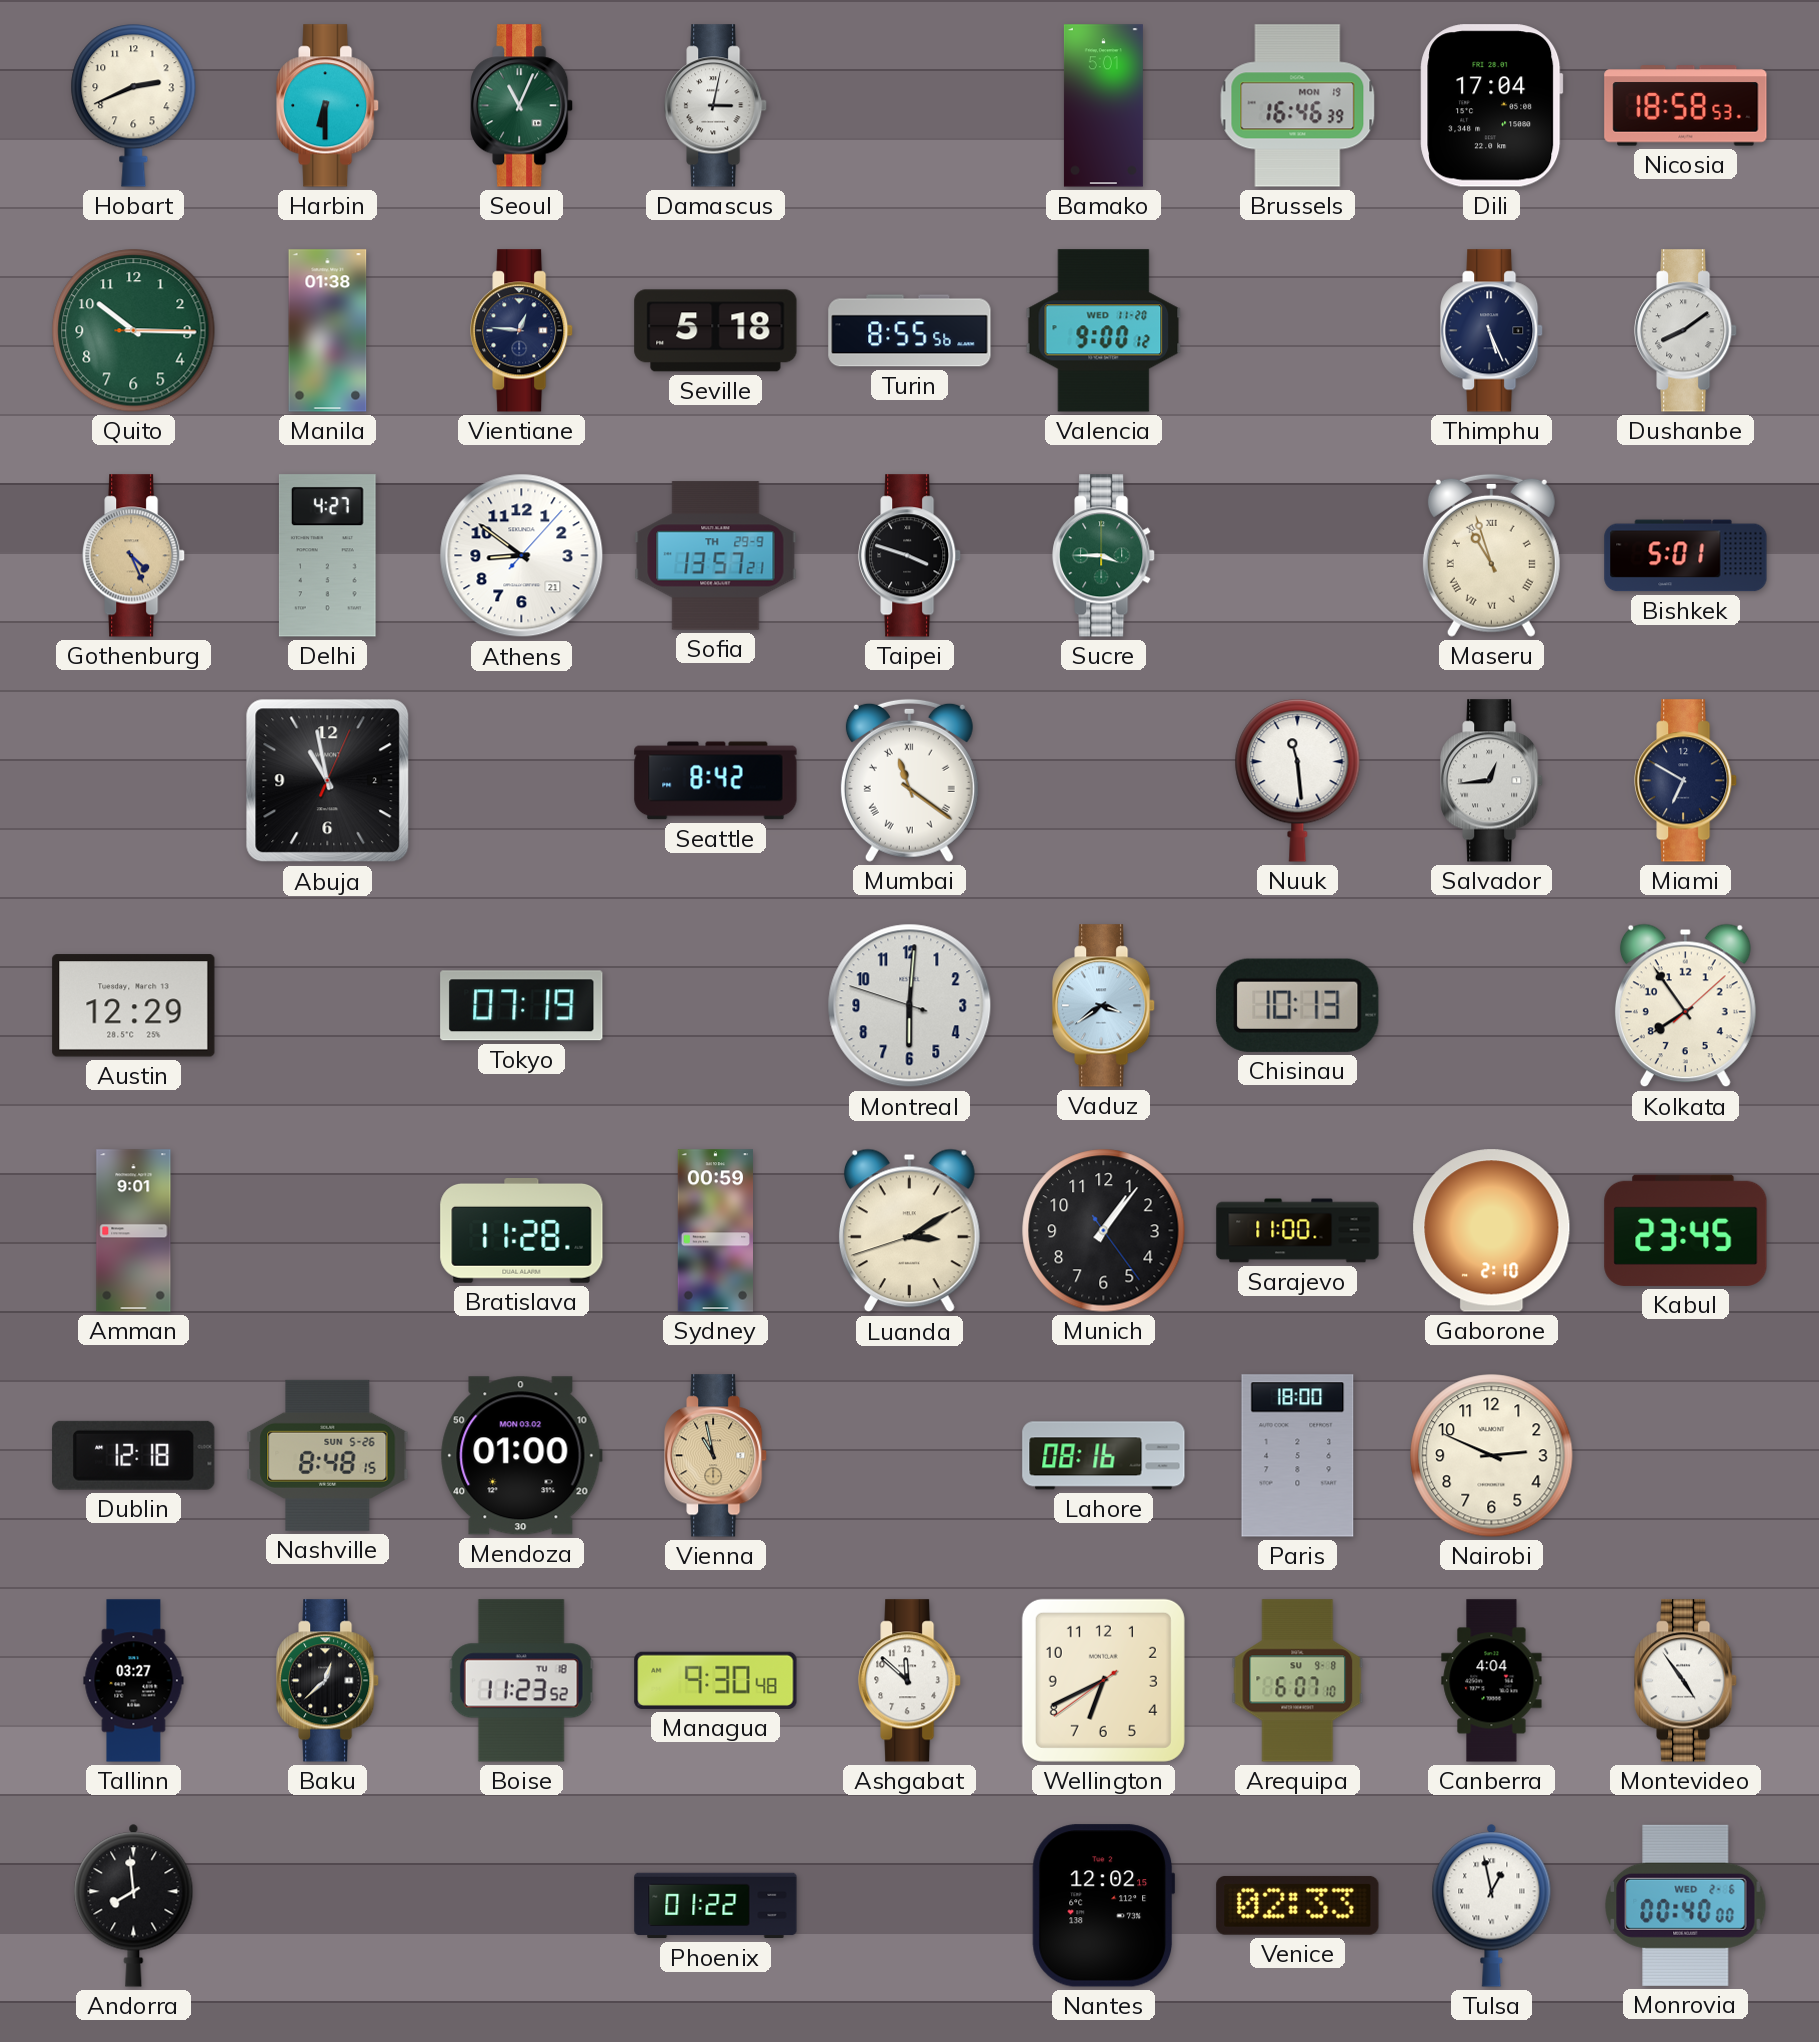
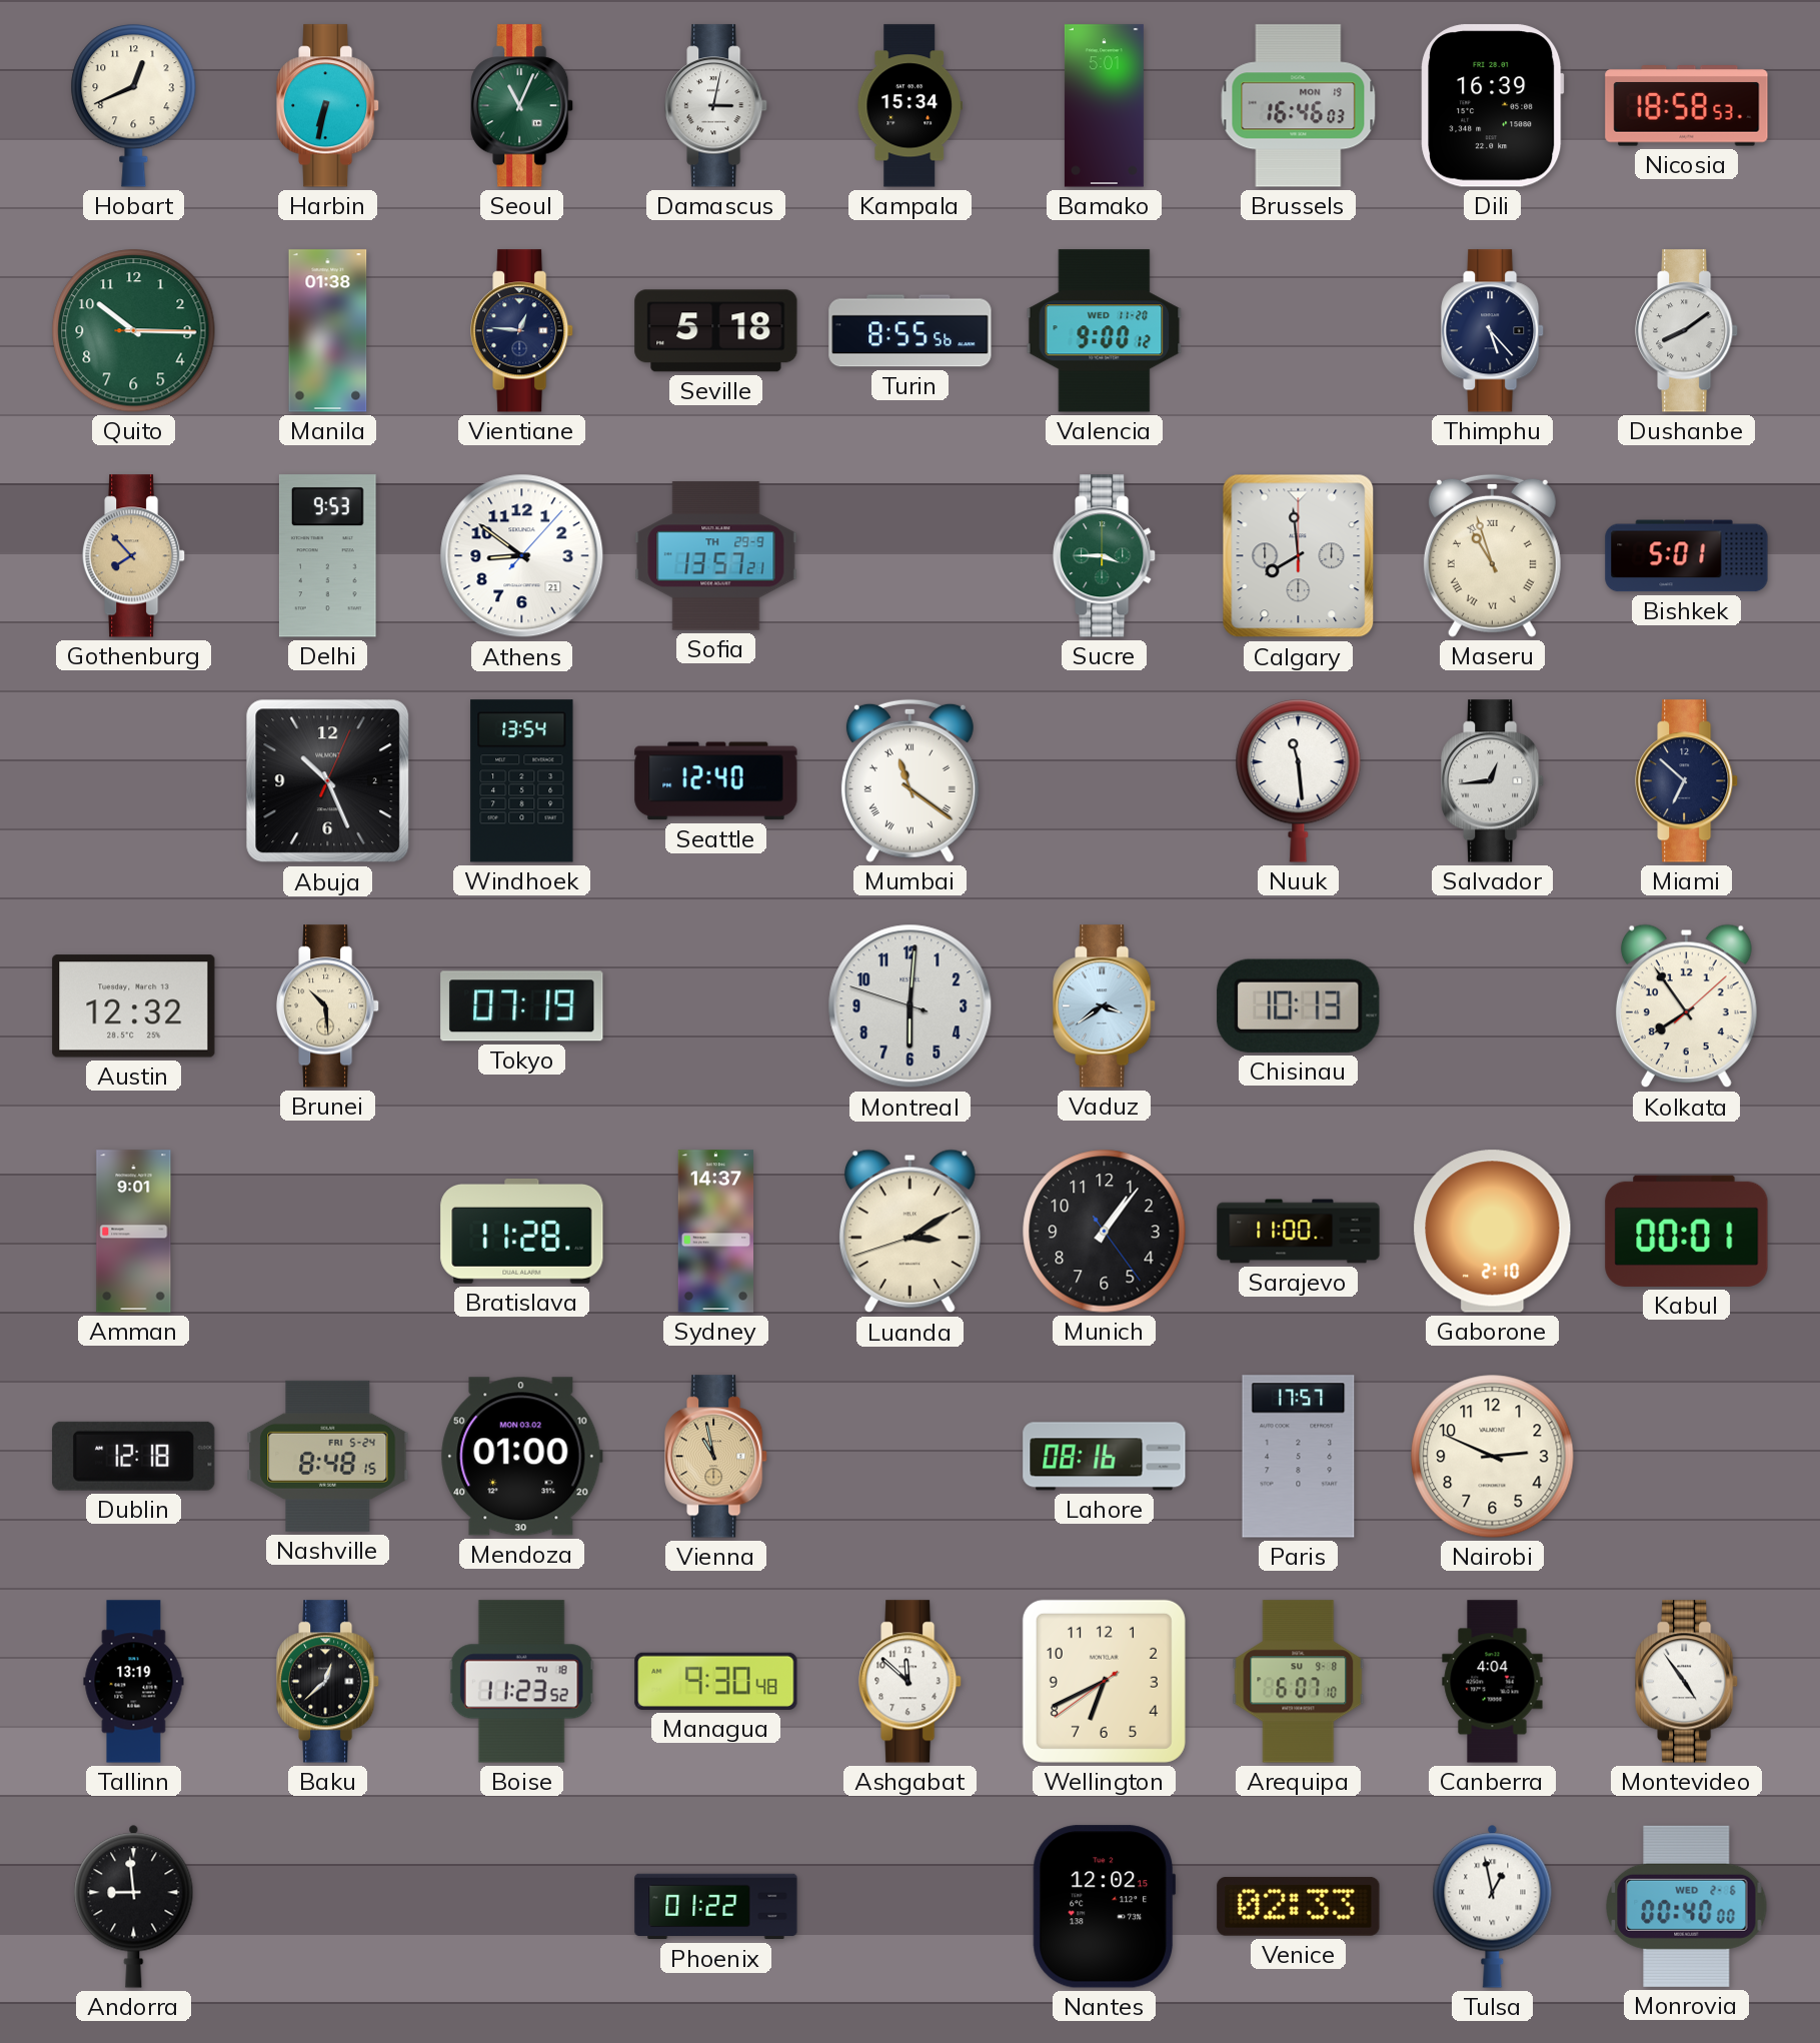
Hobart: 2:41 -> 12:41
Harbin: 6:30 -> 6:32
Kampala: none -> 15:34
Brussels: 16:46:39 -> 16:46:03
Dili: 17:04 -> 16:39
Thimphu: 5:26 -> 5:23
Gothenburg: 4:26 -> 7:53
Delhi: 4:27 -> 9:53
Taipei: 3:48 -> none
Calgary: none -> 7:59
Abuja: 10:58 -> 10:26
Windhoek: none -> 13:54
Seattle: 8:42 -> 12:40
Miami: 6:50 -> 6:52
Austin: 12:29 -> 12:32
Brunei: none -> 10:29
Sydney: 00:59 -> 14:37
Kabul: 23:45 -> 00:01
Nashville date: SUN 5-26 -> FRI 5-24
Paris: 18:00 -> 17:57
Tallinn: 03:27 -> 13:19
Andorra: 7:59 -> 8:59
